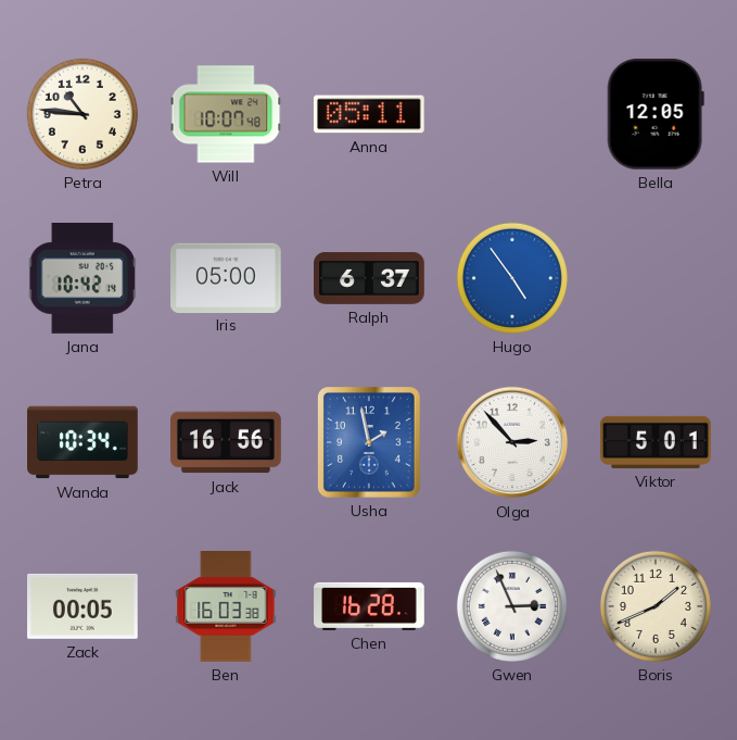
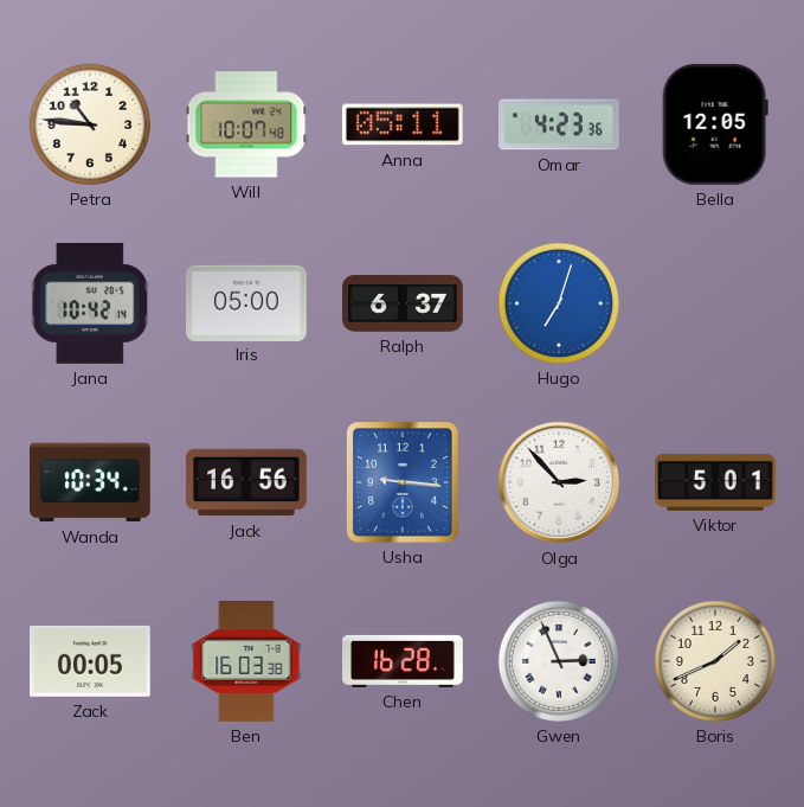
Omar: none -> 4:23
Hugo: 4:54 -> 7:03
Usha: 1:58 -> 9:16
